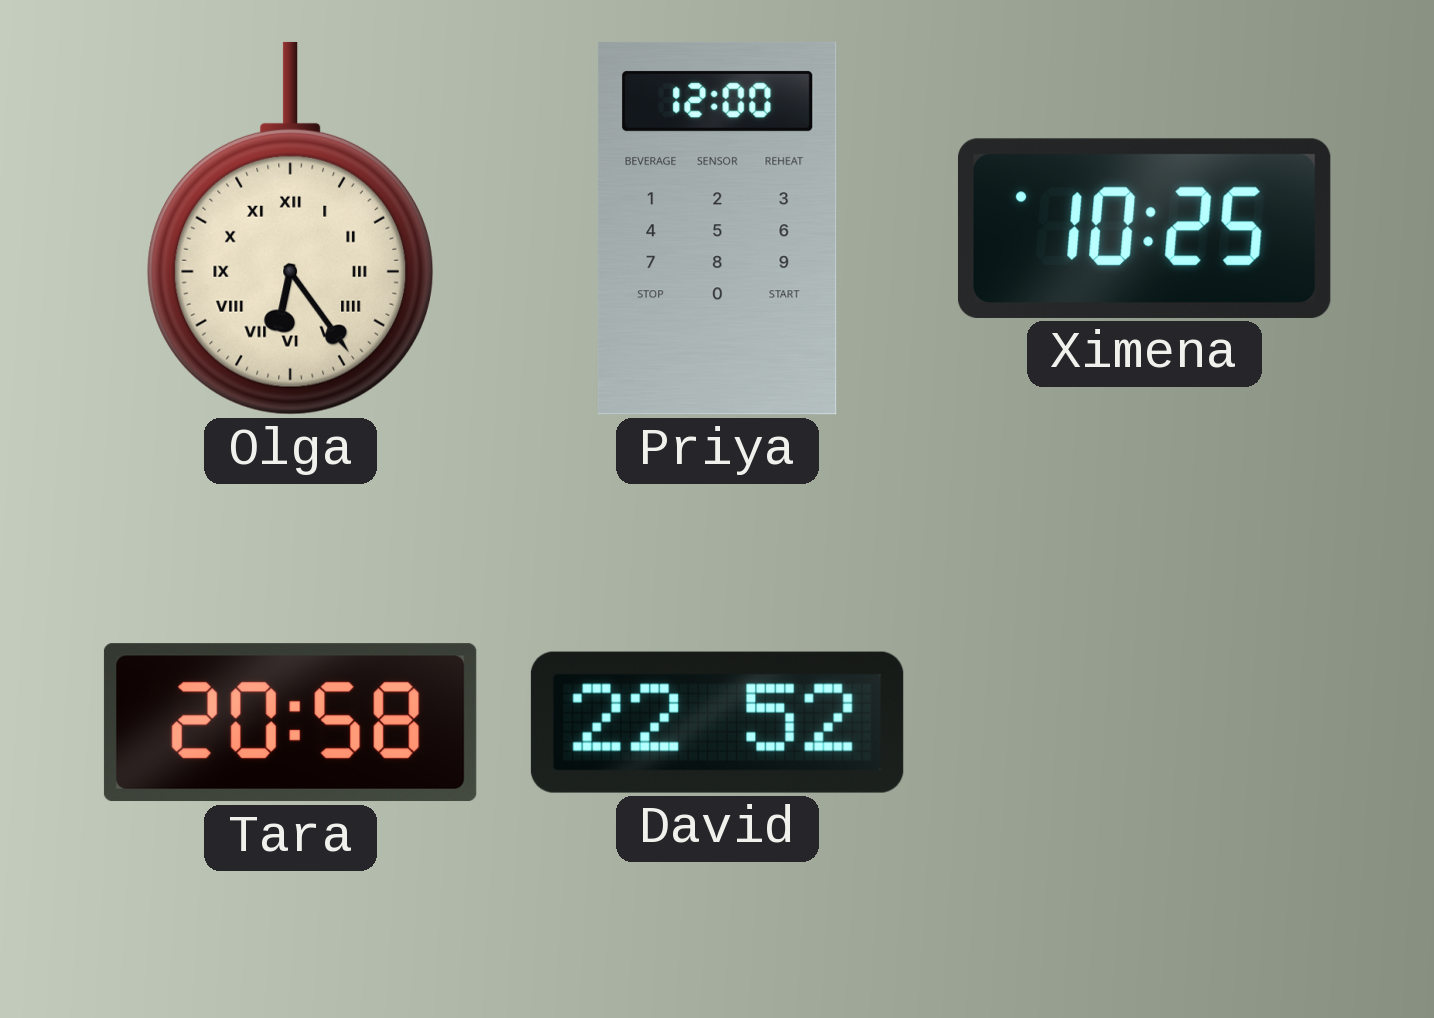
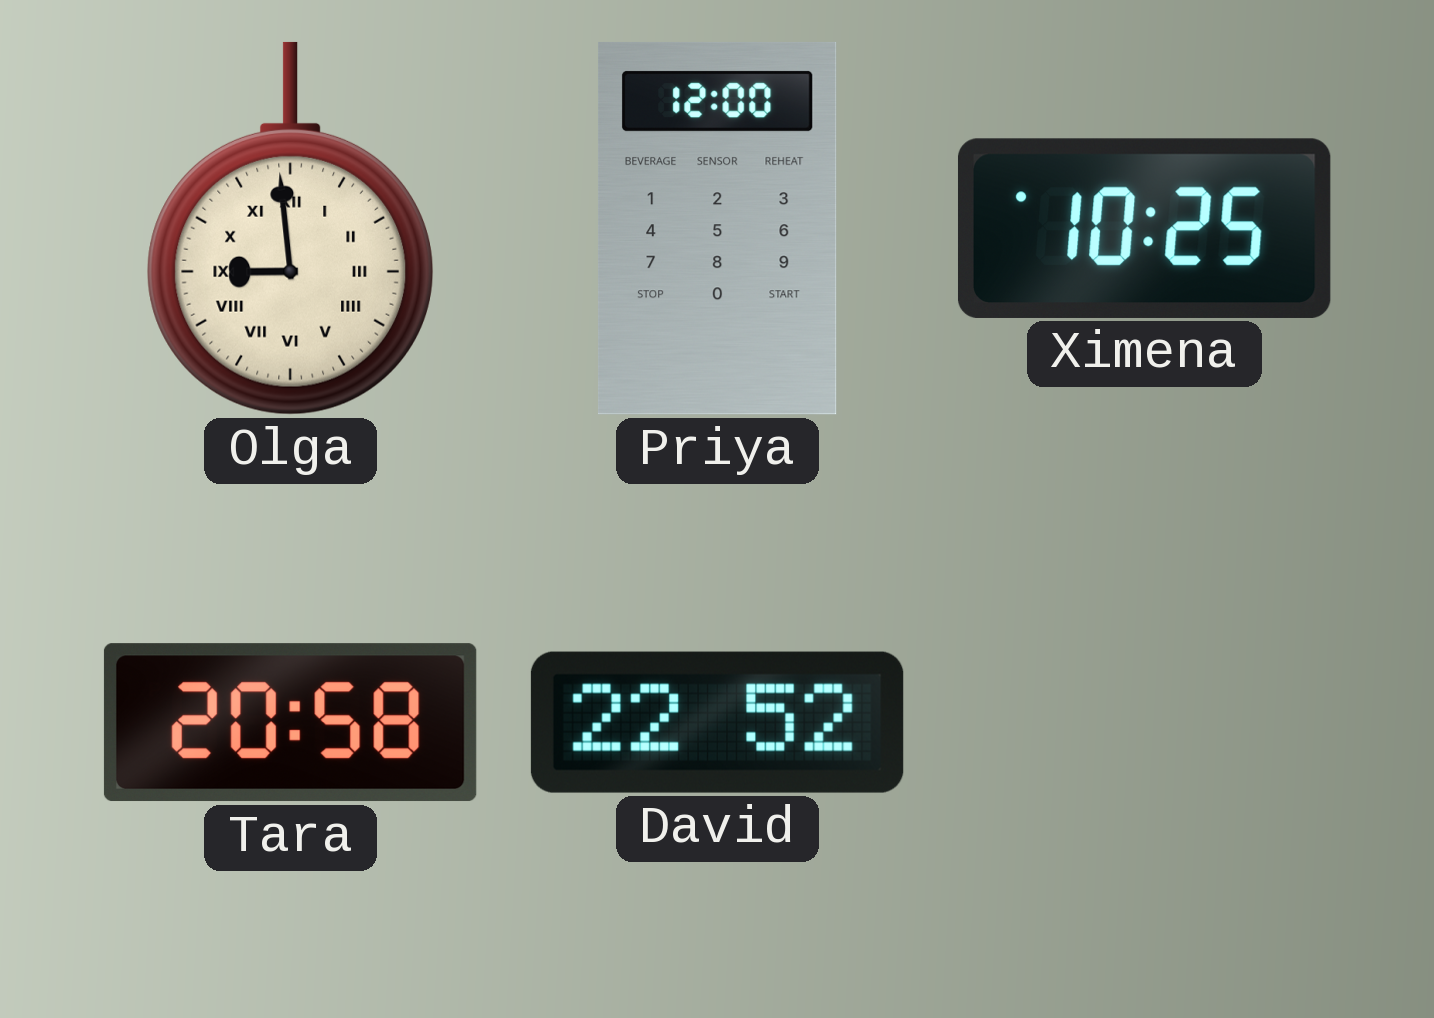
Olga: 6:24 -> 8:59
